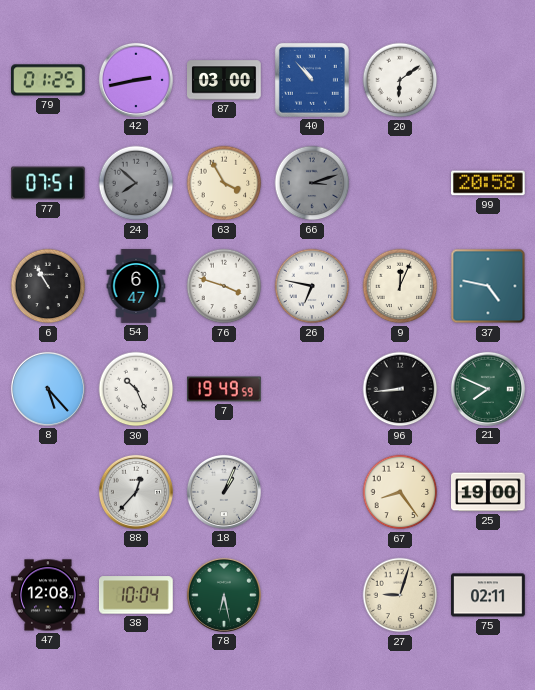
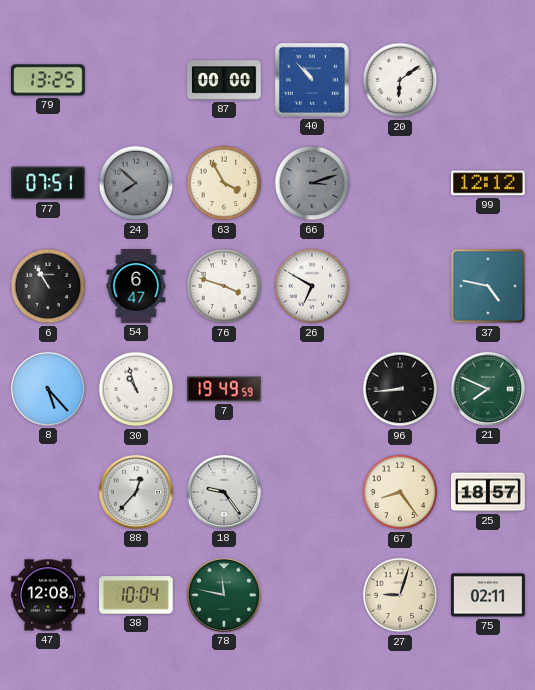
79: 01:25 -> 13:25
42: 2:43 -> none
87: 03:00 -> 00:00
99: 20:58 -> 12:12
26: 6:47 -> 6:50
9: 12:04 -> none
30: 10:26 -> 10:57
18: 1:04 -> 9:24
25: 19:00 -> 18:57
78: 6:28 -> 11:47
